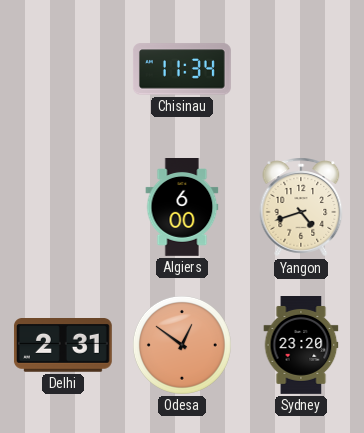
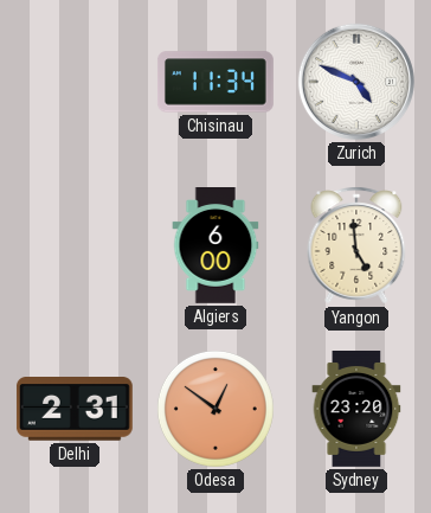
Zurich: none -> 4:49
Yangon: 4:42 -> 4:59
